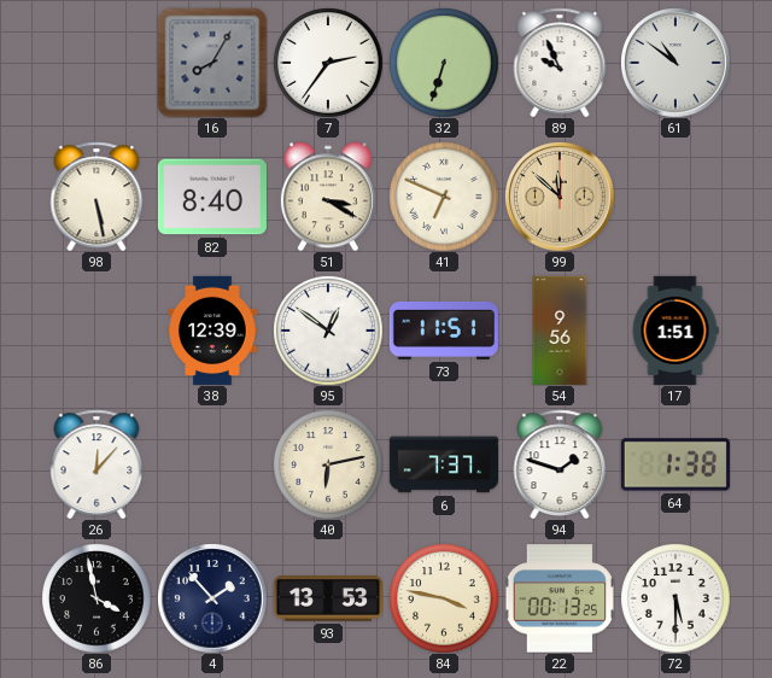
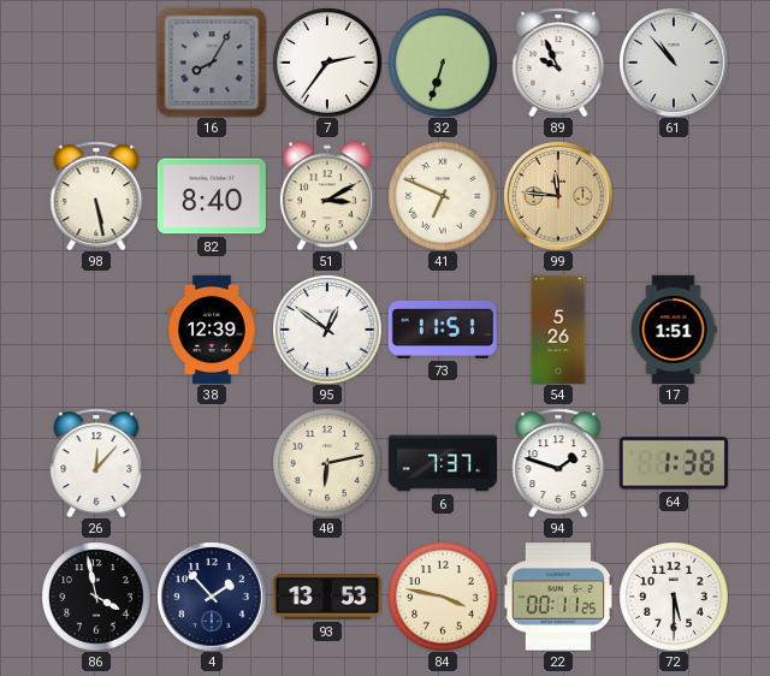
61: 10:51 -> 10:53
51: 3:20 -> 3:10
99: 11:52 -> 11:46
54: 9:56 -> 5:26
22: 00:13 -> 00:11
